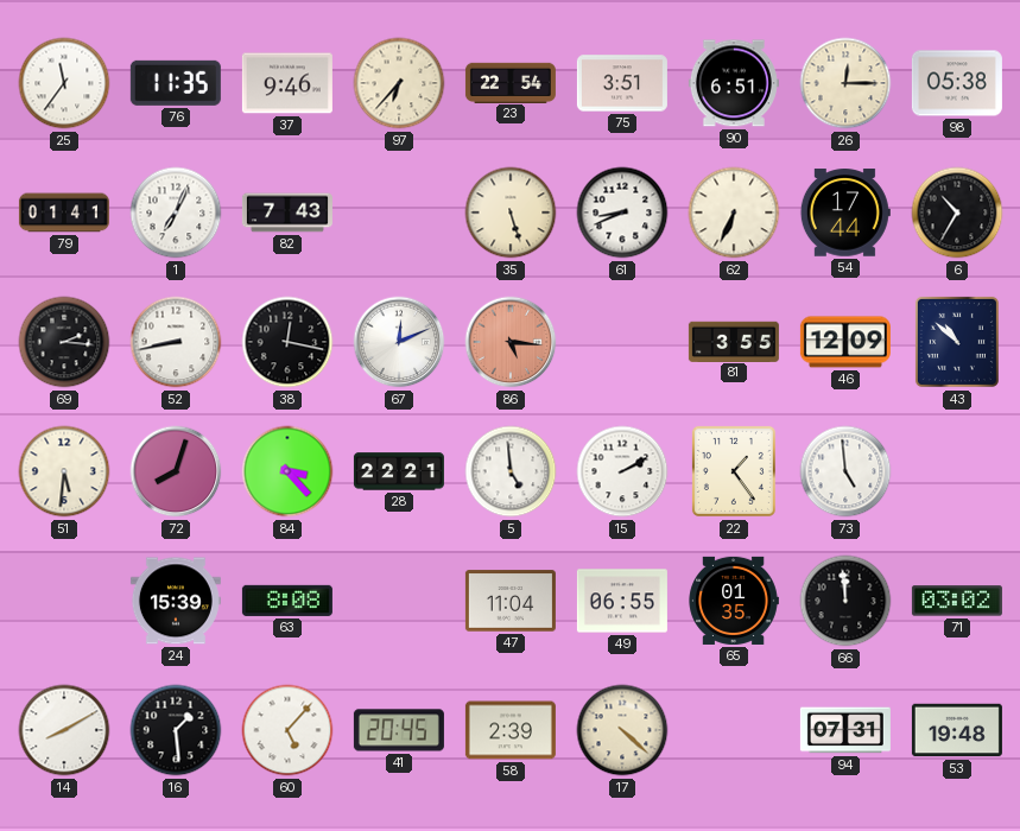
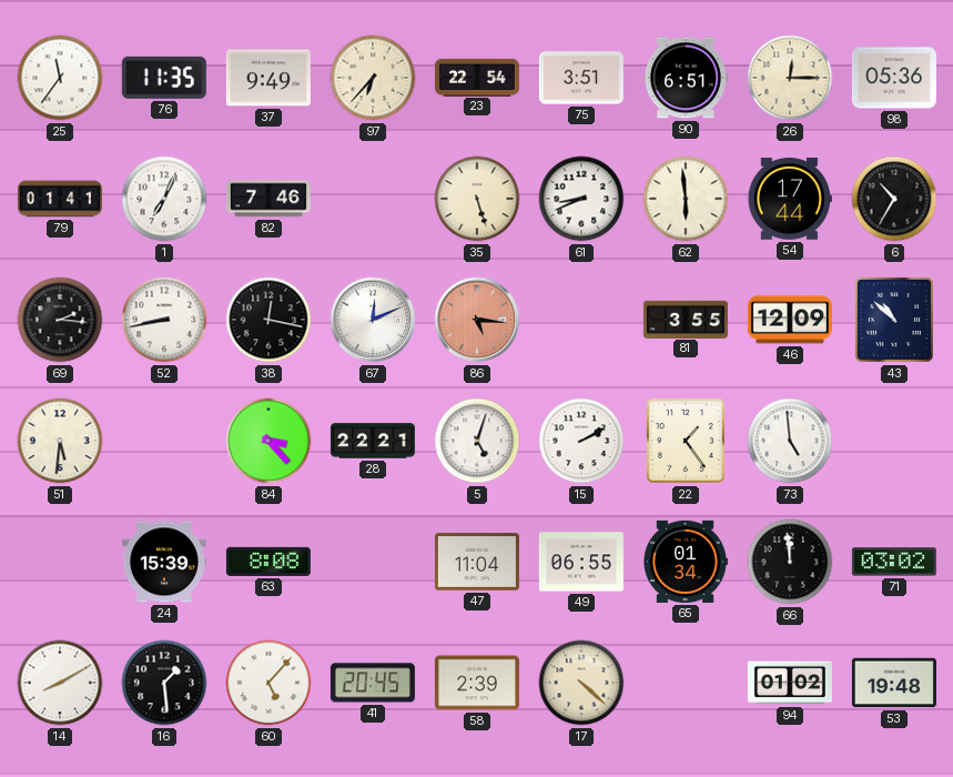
37: 9:46 -> 9:49
98: 05:38 -> 05:36
82: 7:43 -> 7:46
62: 6:34 -> 5:59
72: 8:03 -> none
5: 4:59 -> 5:03
65: 01:35 -> 01:34
94: 07:31 -> 01:02
